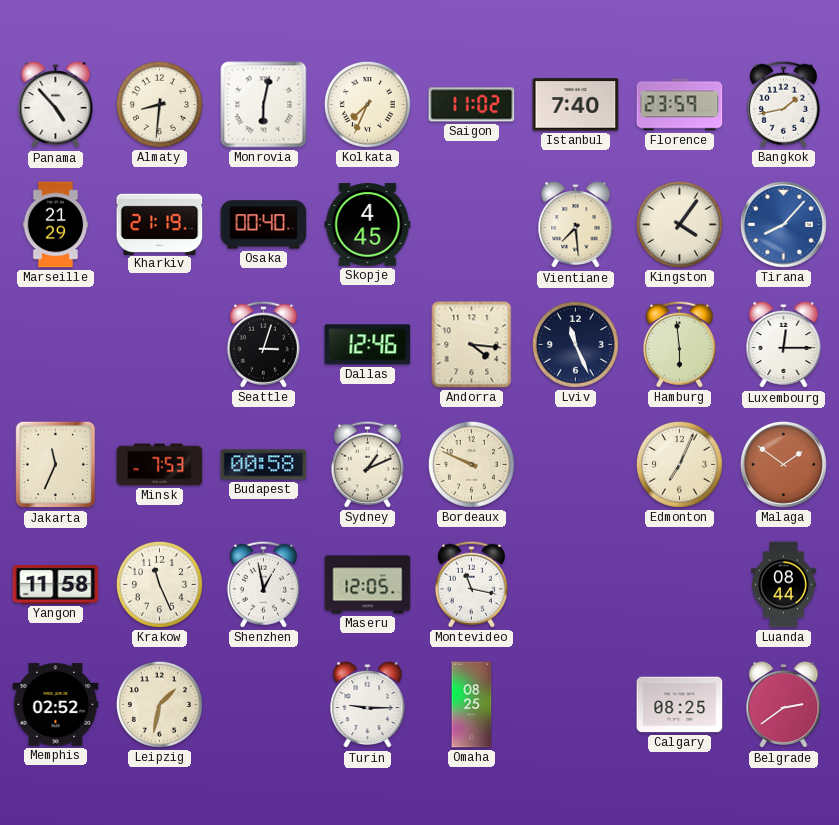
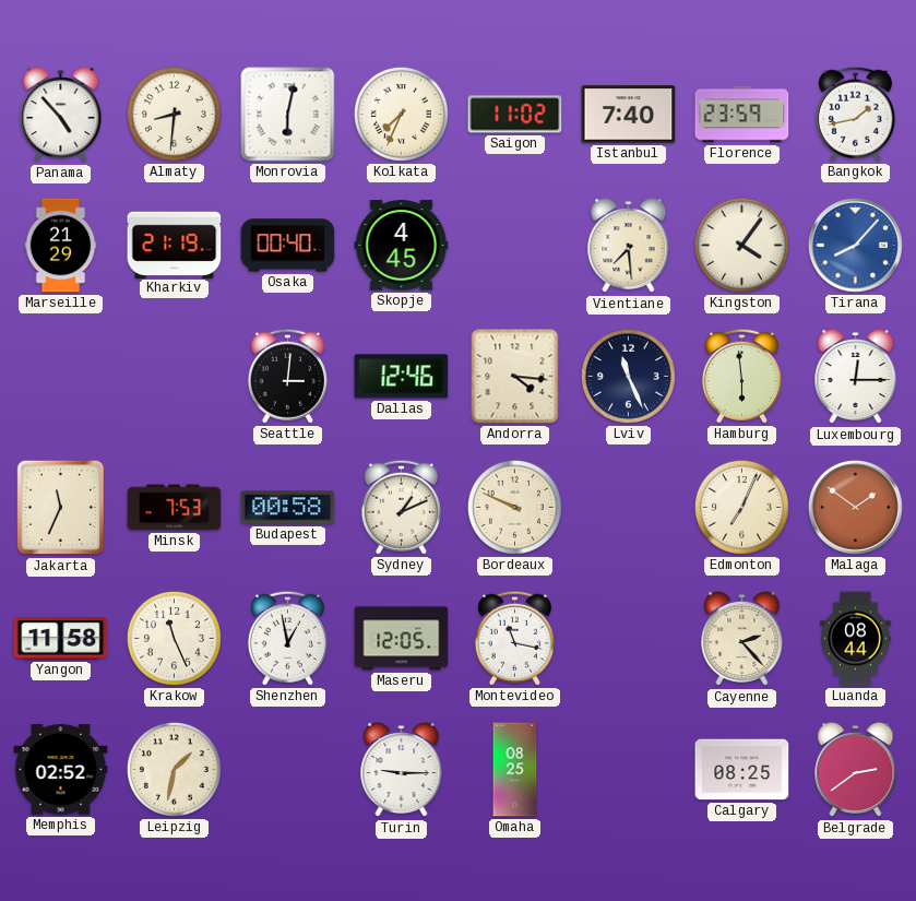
Seattle: 3:03 -> 3:01
Cayenne: none -> 2:23
